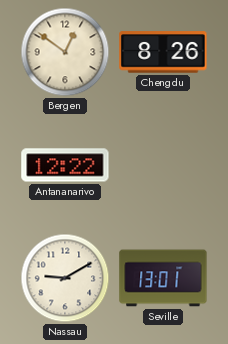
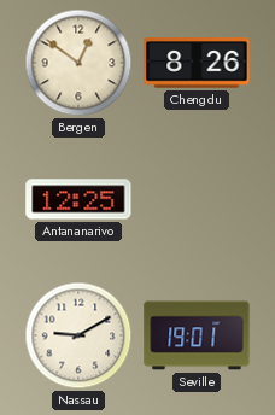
Antananarivo: 12:22 -> 12:25
Seville: 13:01 -> 19:01
